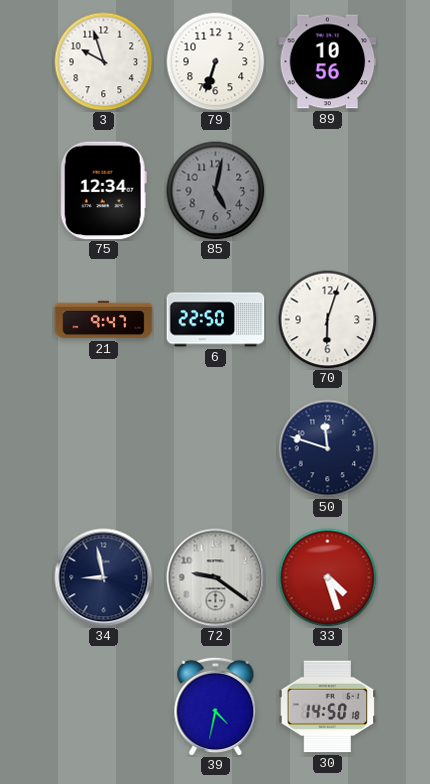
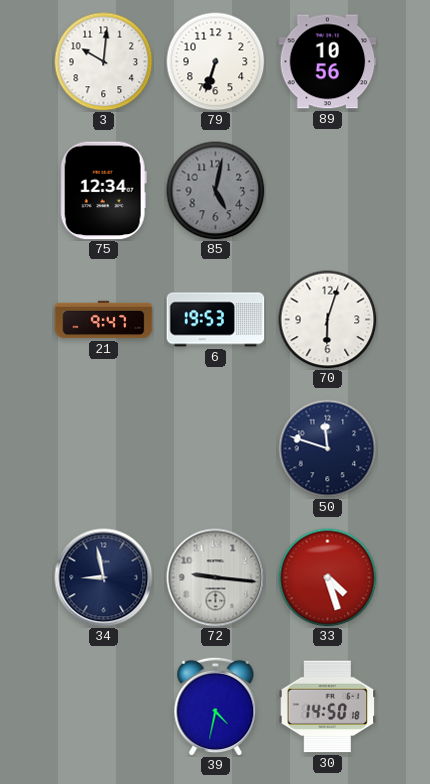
3: 9:57 -> 10:01
6: 22:50 -> 19:53
72: 9:21 -> 9:16
